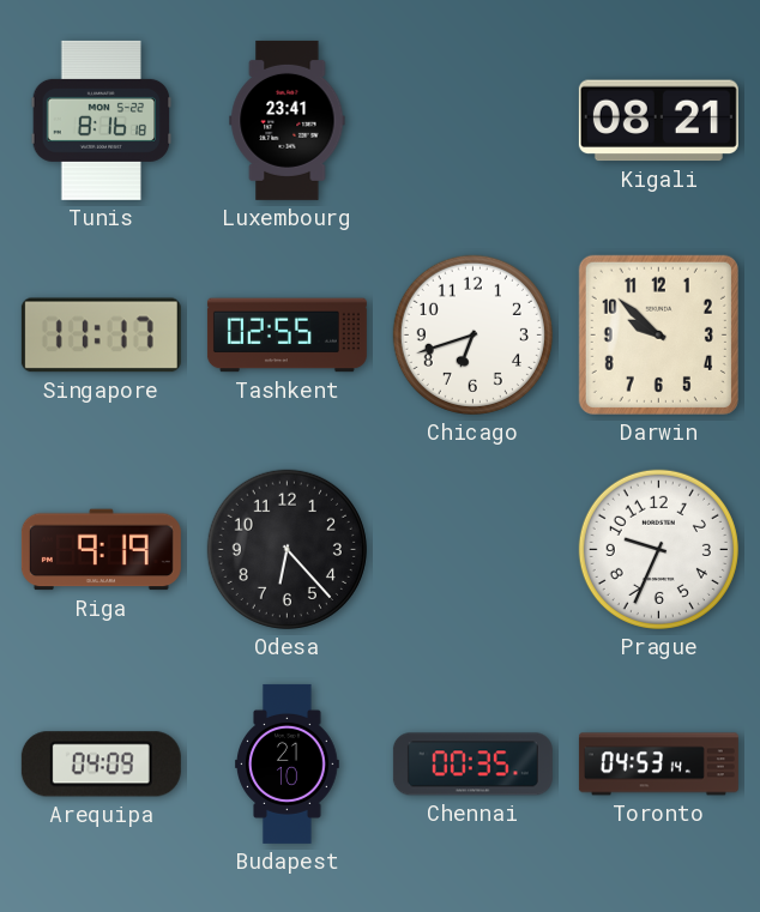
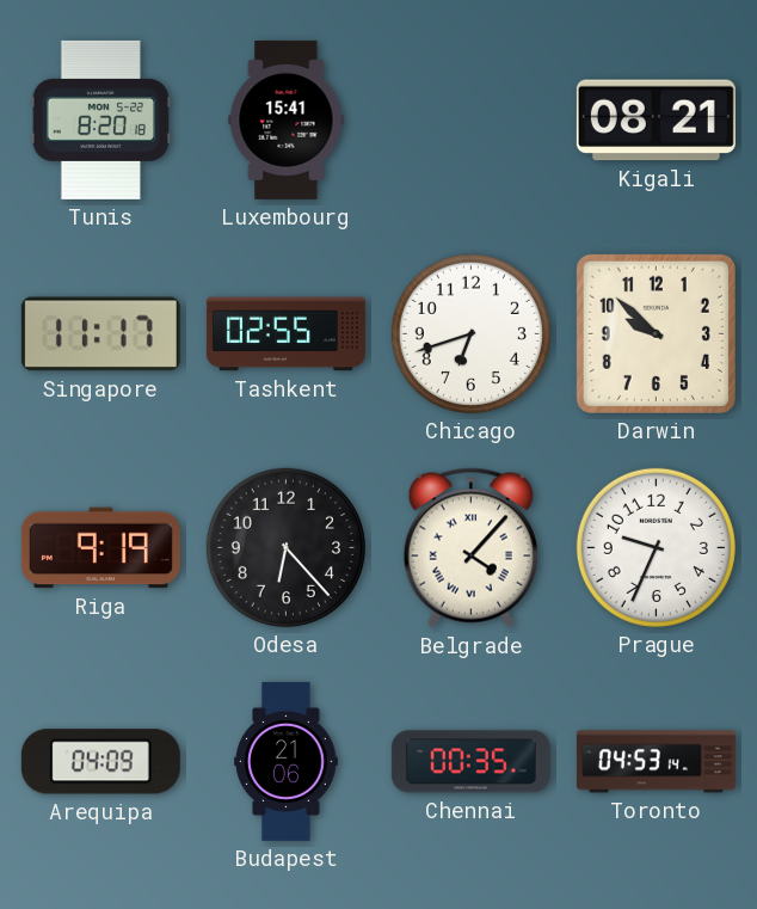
Tunis: 8:16 -> 8:20
Luxembourg: 23:41 -> 15:41
Belgrade: none -> 4:07
Budapest: 21:10 -> 21:06
